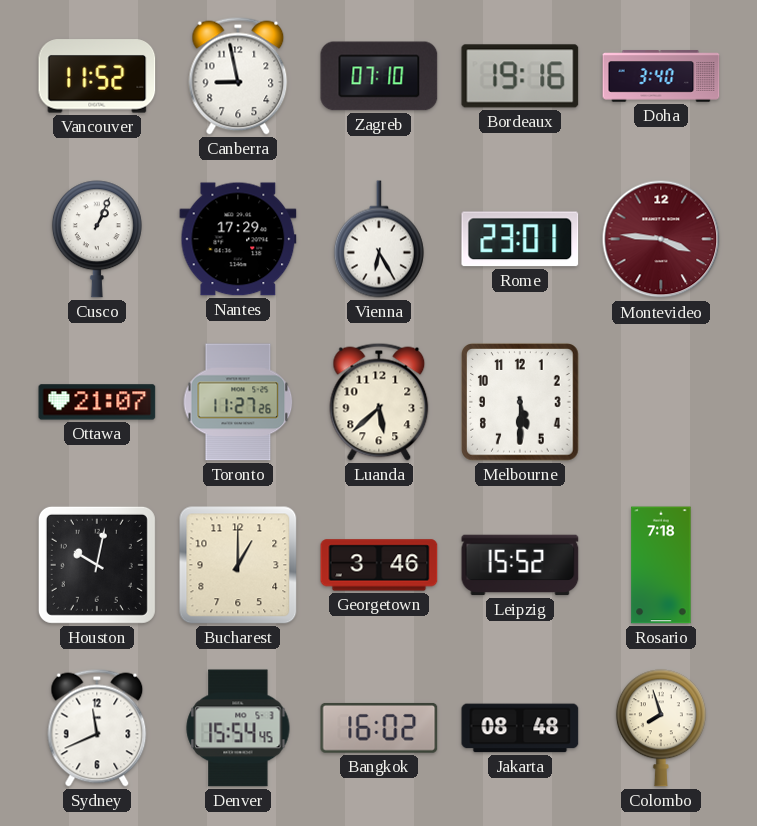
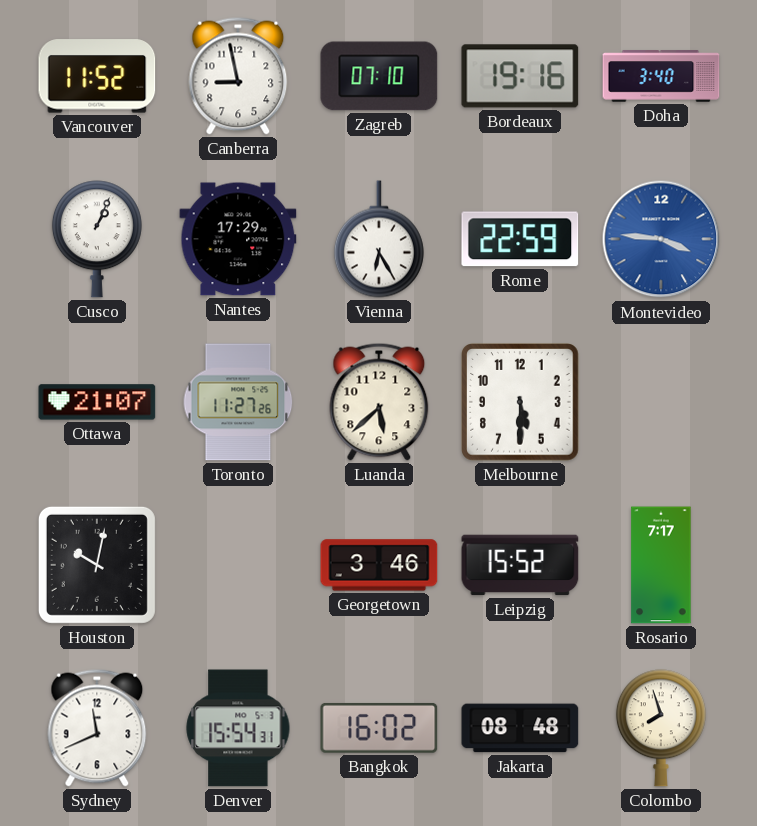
Rome: 23:01 -> 22:59
Montevideo dial: burgundy -> blue
Bucharest: 1:00 -> none
Rosario: 7:18 -> 7:17
Denver: 15:54:45 -> 15:54:31
